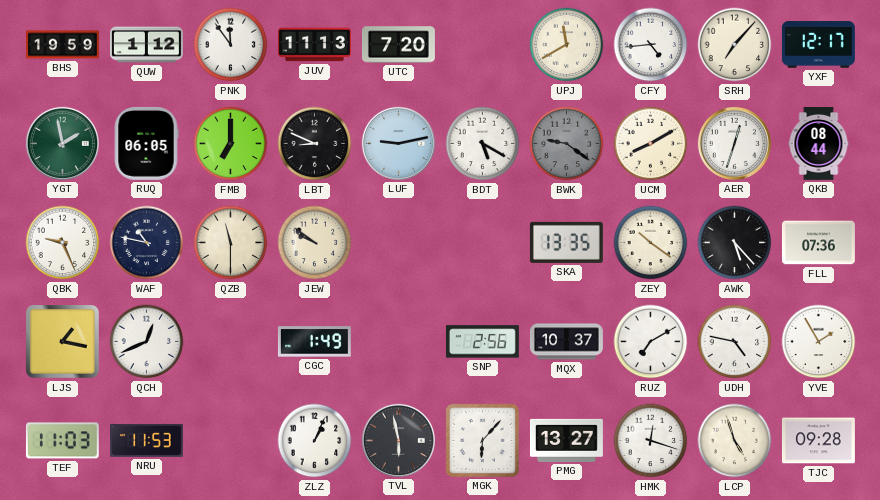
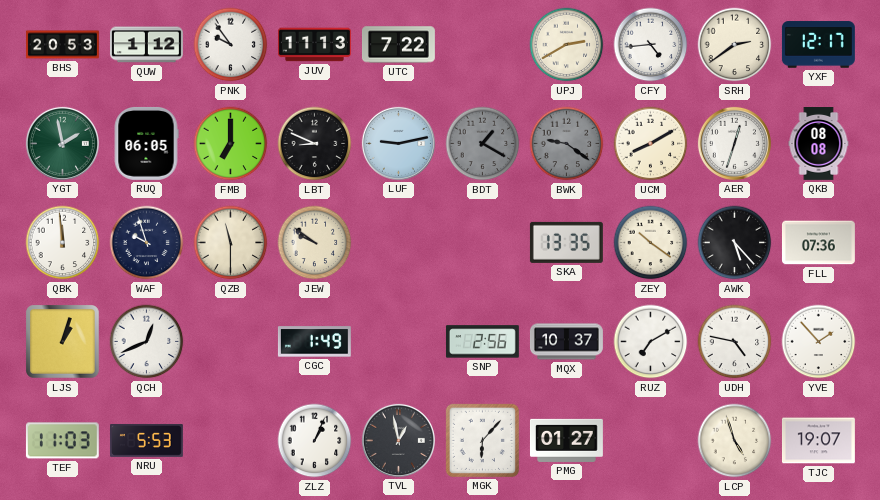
BHS: 19:59 -> 20:53
PNK: 11:54 -> 9:54
UTC: 7:20 -> 7:22
UPJ: 11:40 -> 2:40
SRH: 7:07 -> 2:39
BDT: 5:20 -> 1:20
BDT dial: white -> grey
QKB: 08:44 -> 08:08
QBK: 9:26 -> 11:59
WAF: 10:47 -> 9:57
LJS: 1:17 -> 1:03
YVE: 1:55 -> 1:53
NRU: 11:53 -> 5:53
TVL: 5:58 -> 12:58
PMG: 13:27 -> 01:27
HMK: 12:18 -> none
TJC: 09:28 -> 19:07
